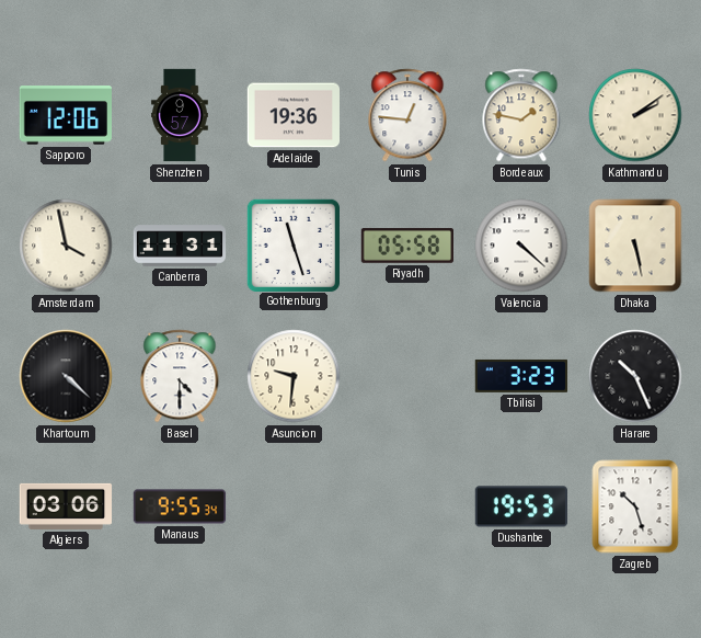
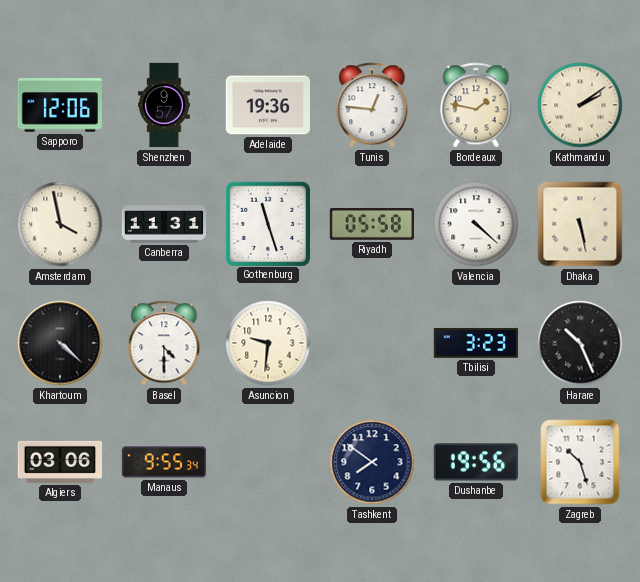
Tashkent: none -> 7:51
Dushanbe: 19:53 -> 19:56
